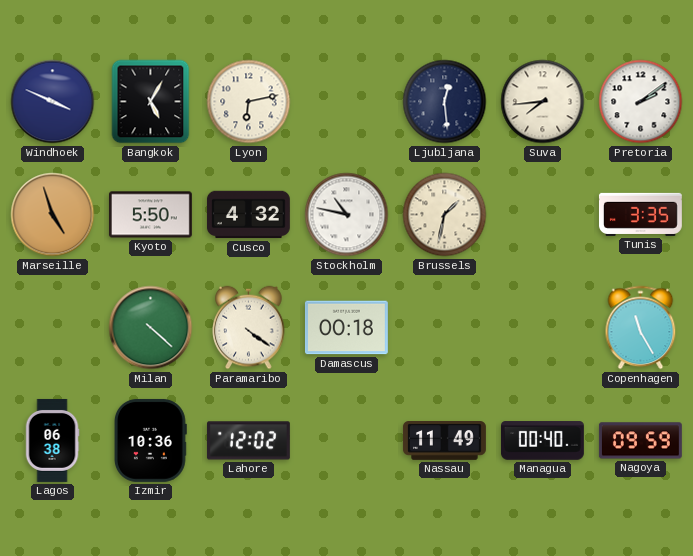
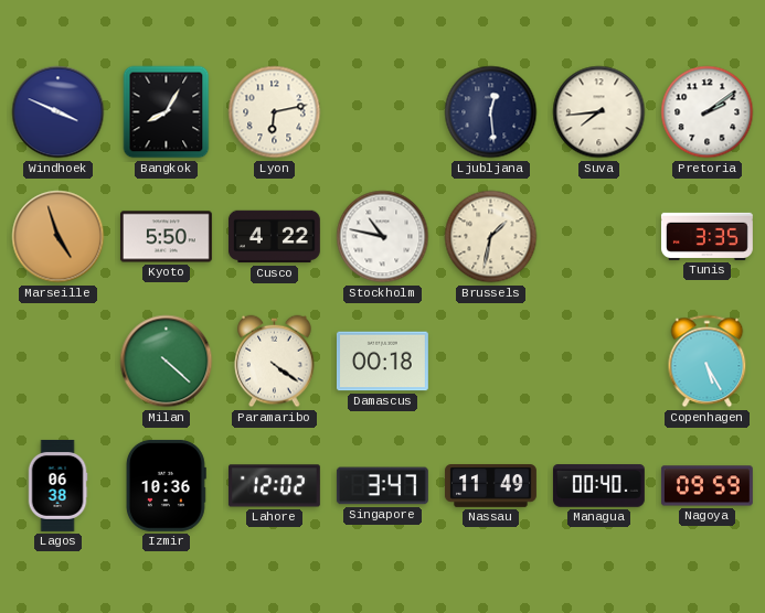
Bangkok: 5:05 -> 8:05
Cusco: 4:32 -> 4:22
Copenhagen: 11:25 -> 5:25
Singapore: none -> 3:47
